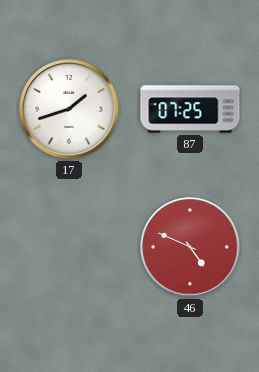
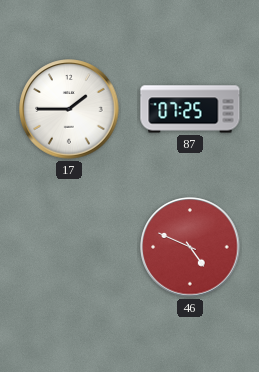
17: 1:42 -> 1:45
